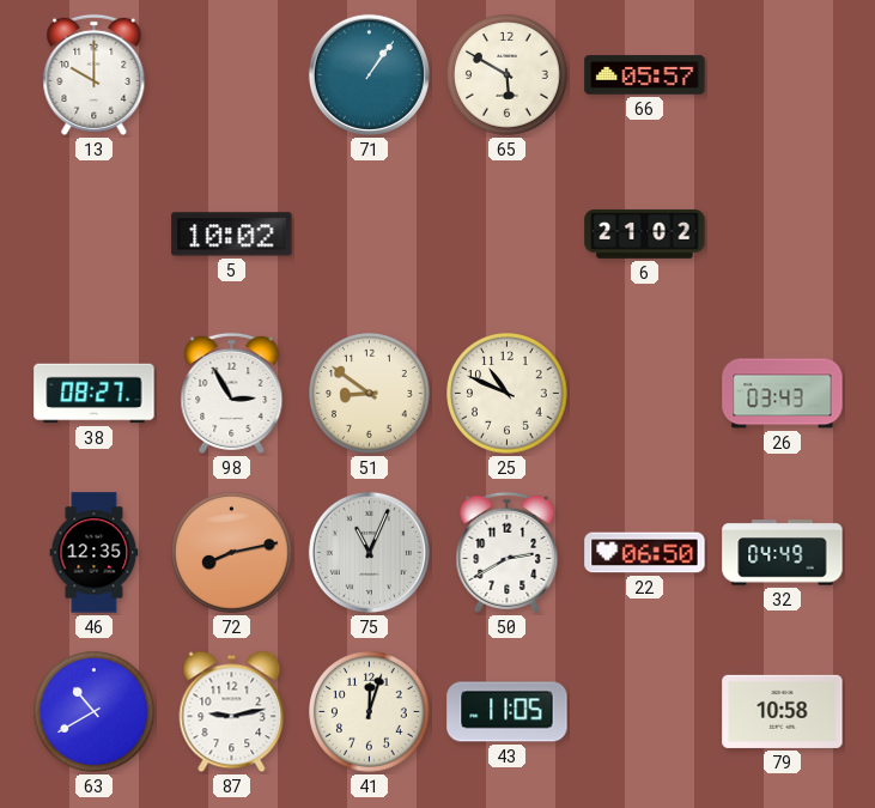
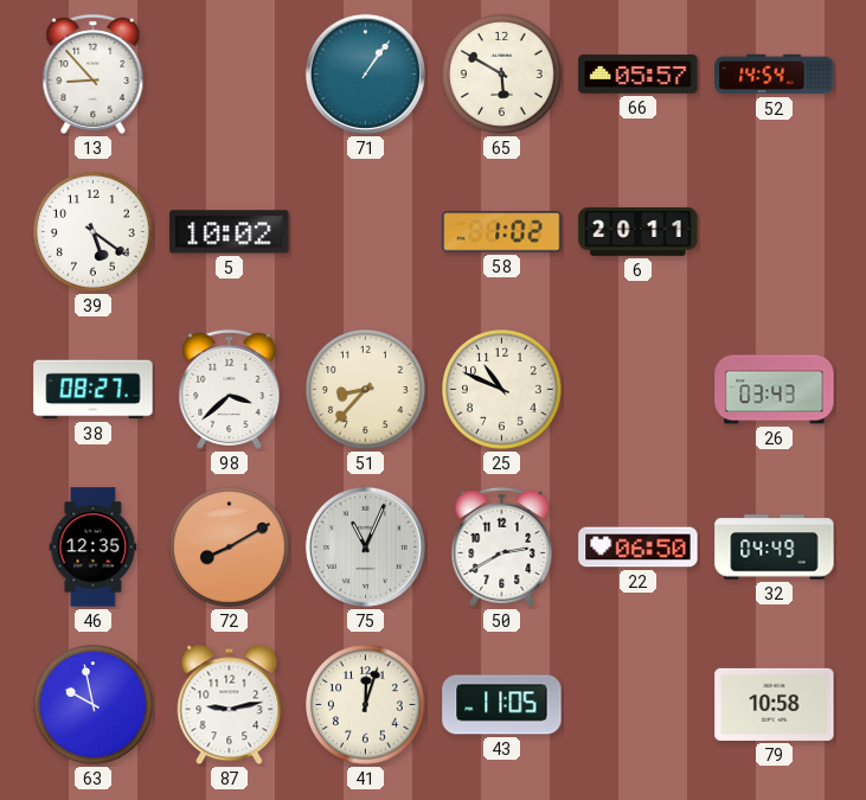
13: 10:00 -> 8:53
52: none -> 14:54
39: none -> 5:21
58: none -> 1:02
6: 21:02 -> 20:11
98: 2:55 -> 3:38
51: 8:51 -> 8:37
72: 8:13 -> 8:10
63: 10:40 -> 9:58
